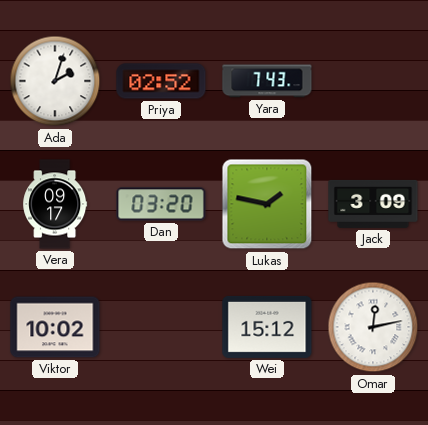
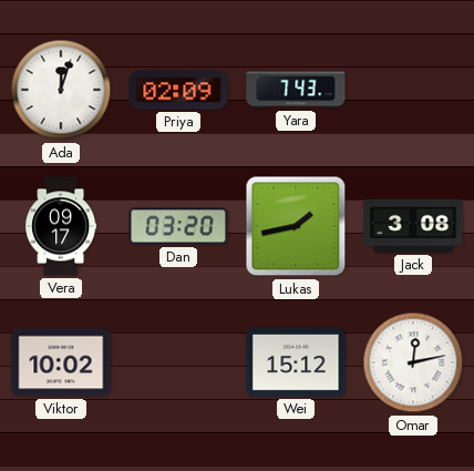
Ada: 2:03 -> 12:03
Priya: 02:52 -> 02:09
Lukas: 1:47 -> 1:43
Jack: 3:09 -> 3:08
